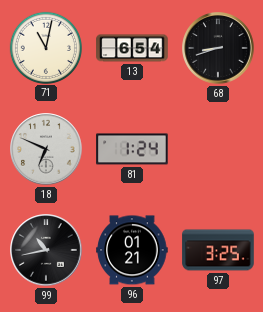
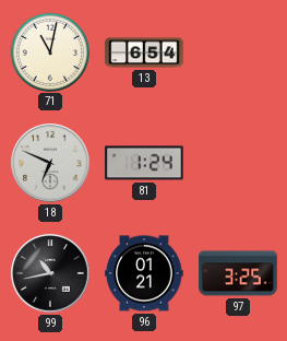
68: 8:42 -> none
